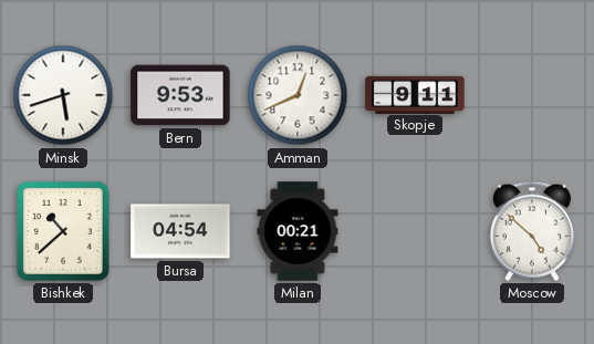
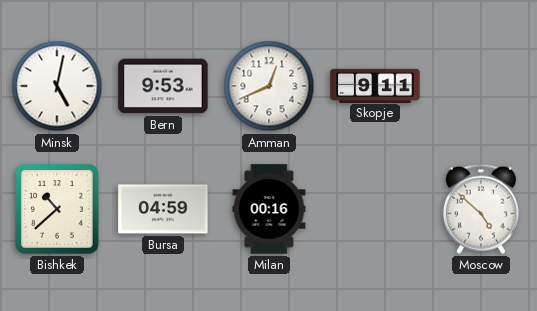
Minsk: 5:42 -> 5:02
Bursa: 04:54 -> 04:59
Milan: 00:21 -> 00:16
